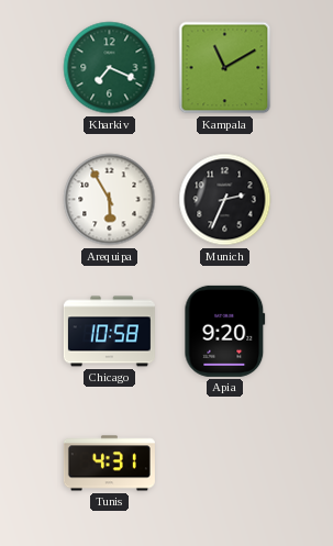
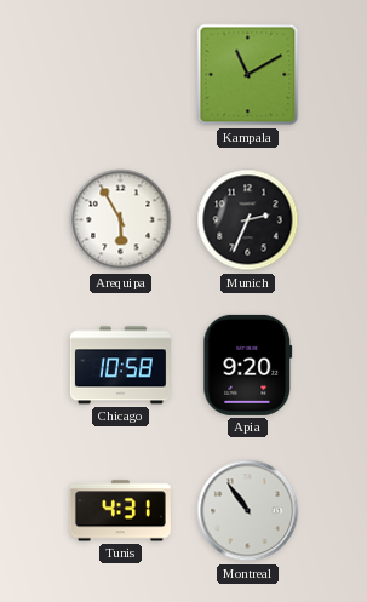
Kharkiv: 7:19 -> none
Montreal: none -> 10:54
